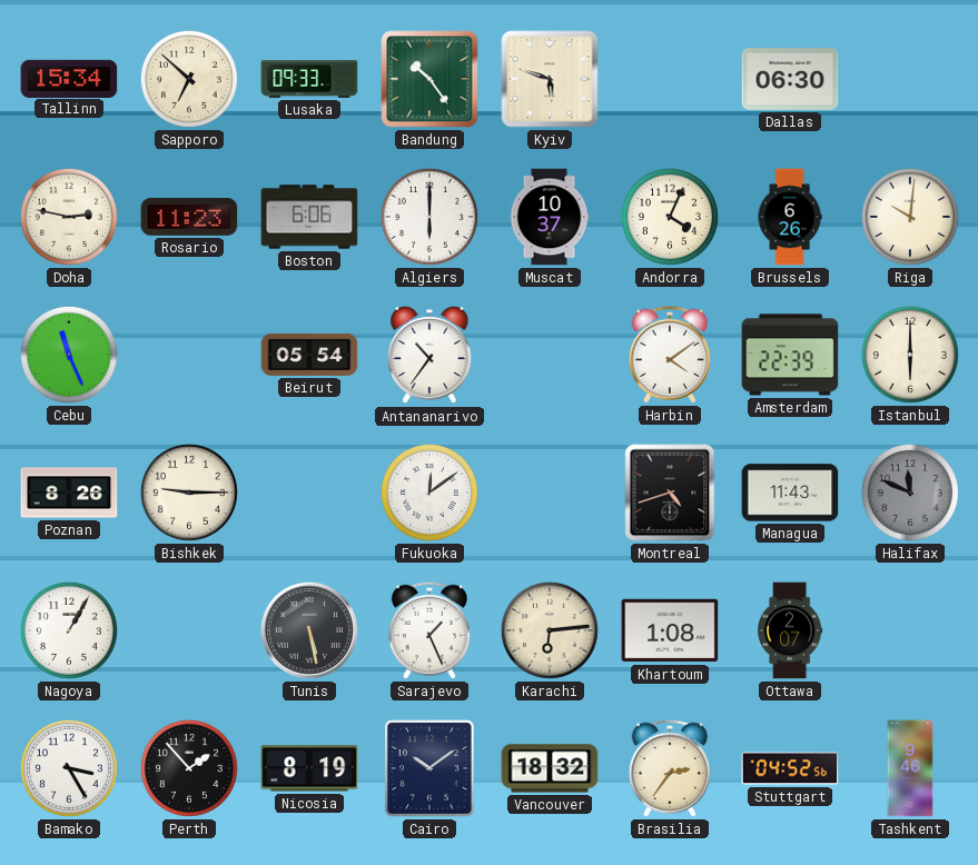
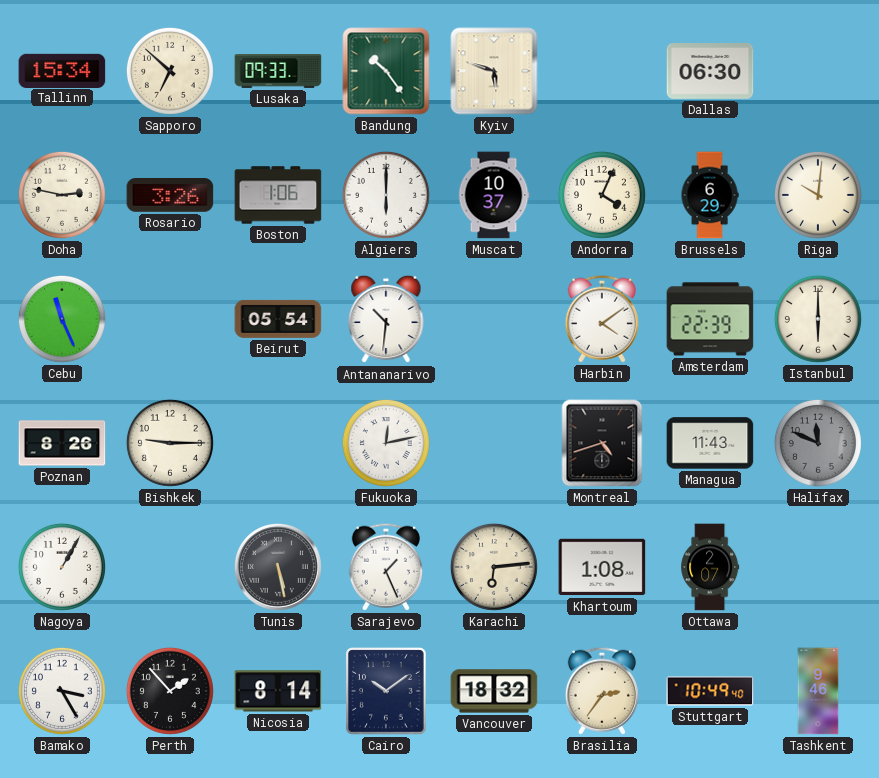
Rosario: 11:23 -> 3:26
Boston: 6:06 -> 1:06
Brussels: 6:26 -> 6:29
Antananarivo: 10:36 -> 10:31
Fukuoka: 12:09 -> 12:13
Nicosia: 8:19 -> 8:14
Stuttgart: 04:52 -> 10:49
